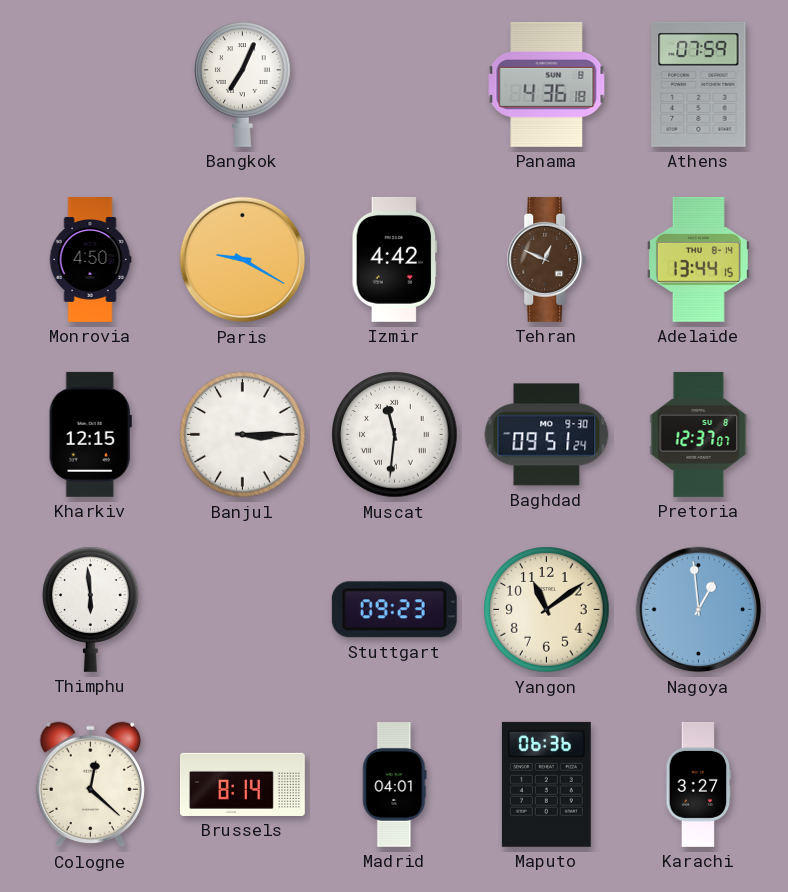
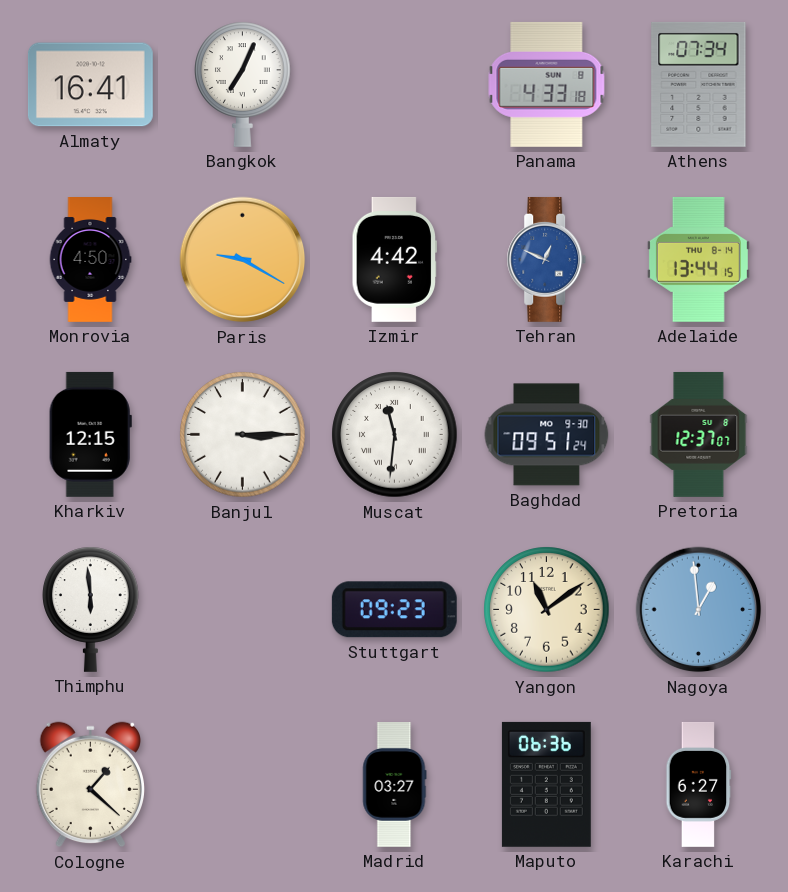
Almaty: none -> 16:41
Panama: 4:36 -> 4:33
Athens: 07:59 -> 07:34
Tehran dial: brown -> blue
Cologne: 12:22 -> 1:22
Brussels: 8:14 -> none
Madrid: 04:01 -> 03:27
Karachi: 3:27 -> 6:27
